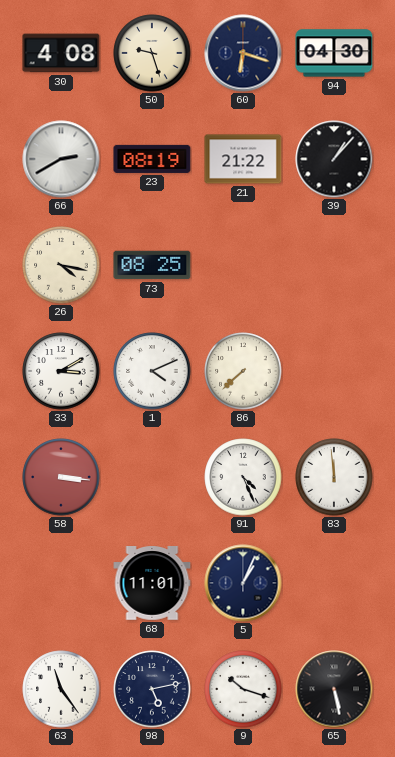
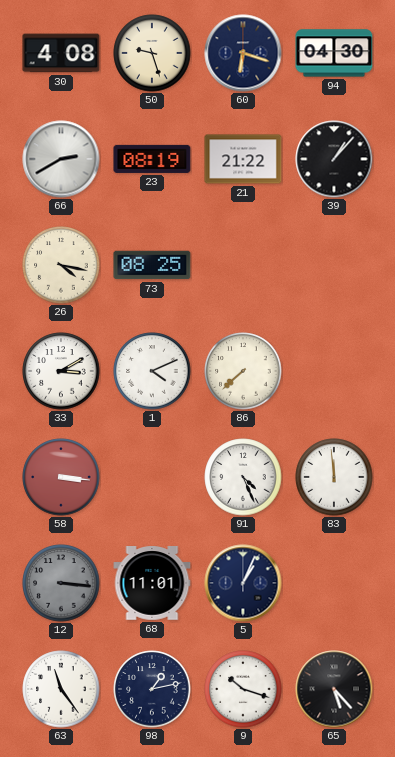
12: none -> 3:16
98: 5:13 -> 1:13
65: 5:28 -> 5:23
